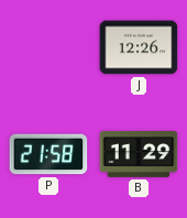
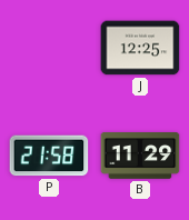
J: 12:26 -> 12:25
